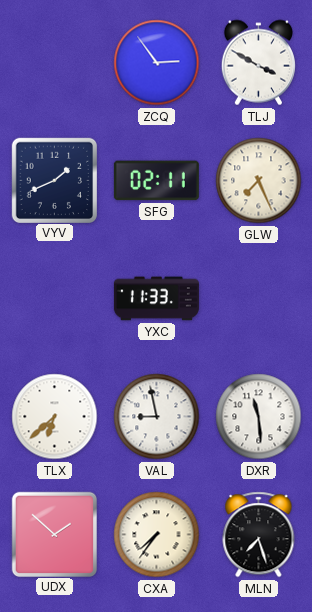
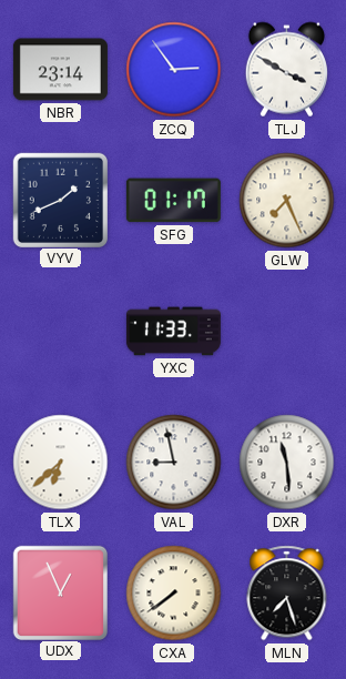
NBR: none -> 23:14
SFG: 02:11 -> 01:17
UDX: 1:52 -> 12:56
CXA: 7:36 -> 7:39
